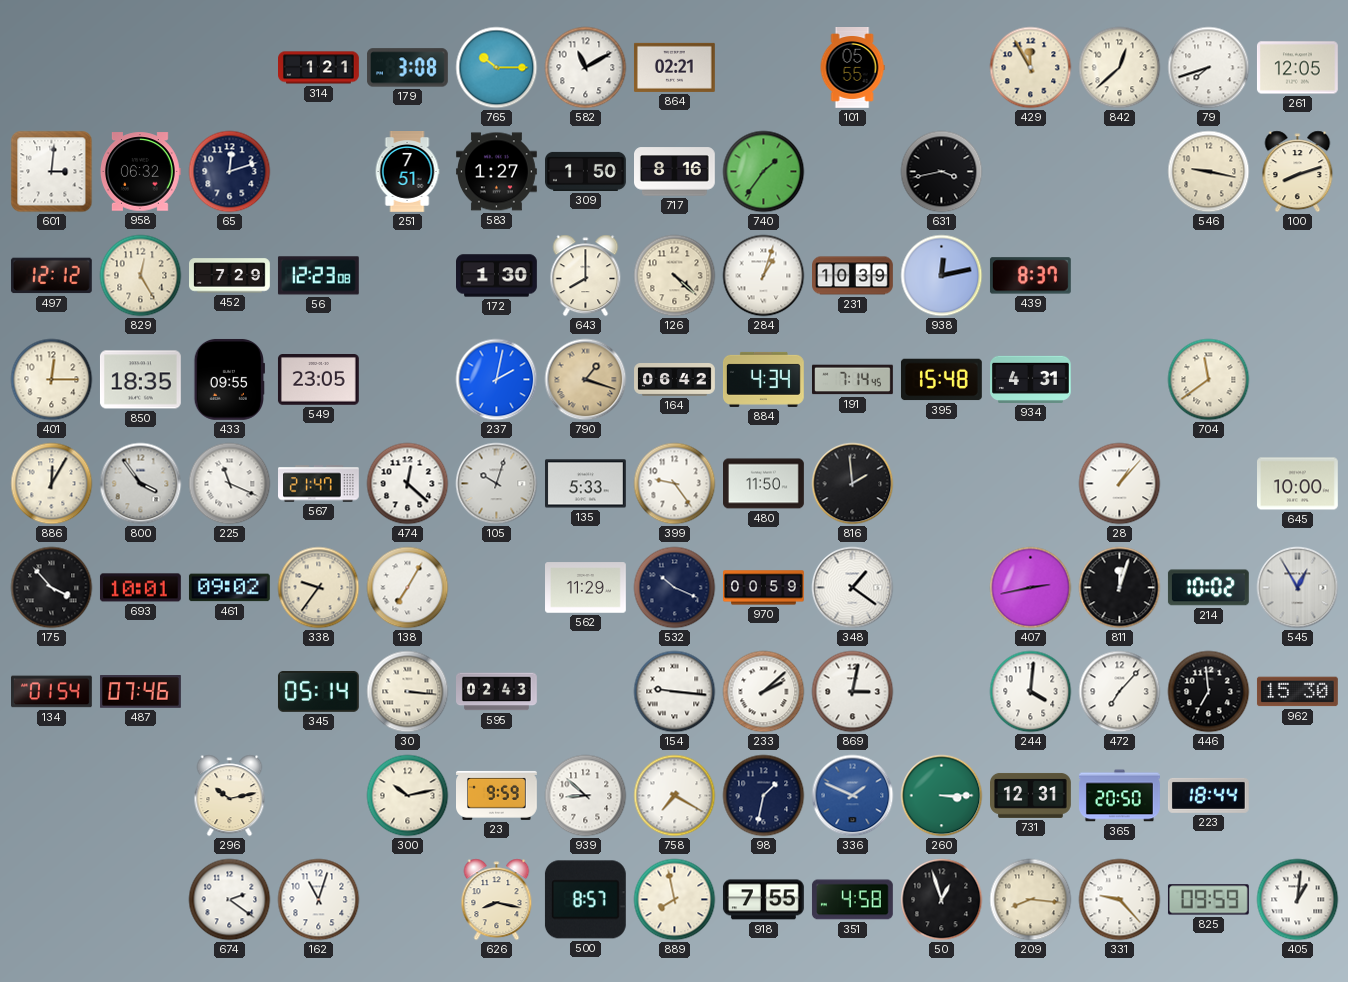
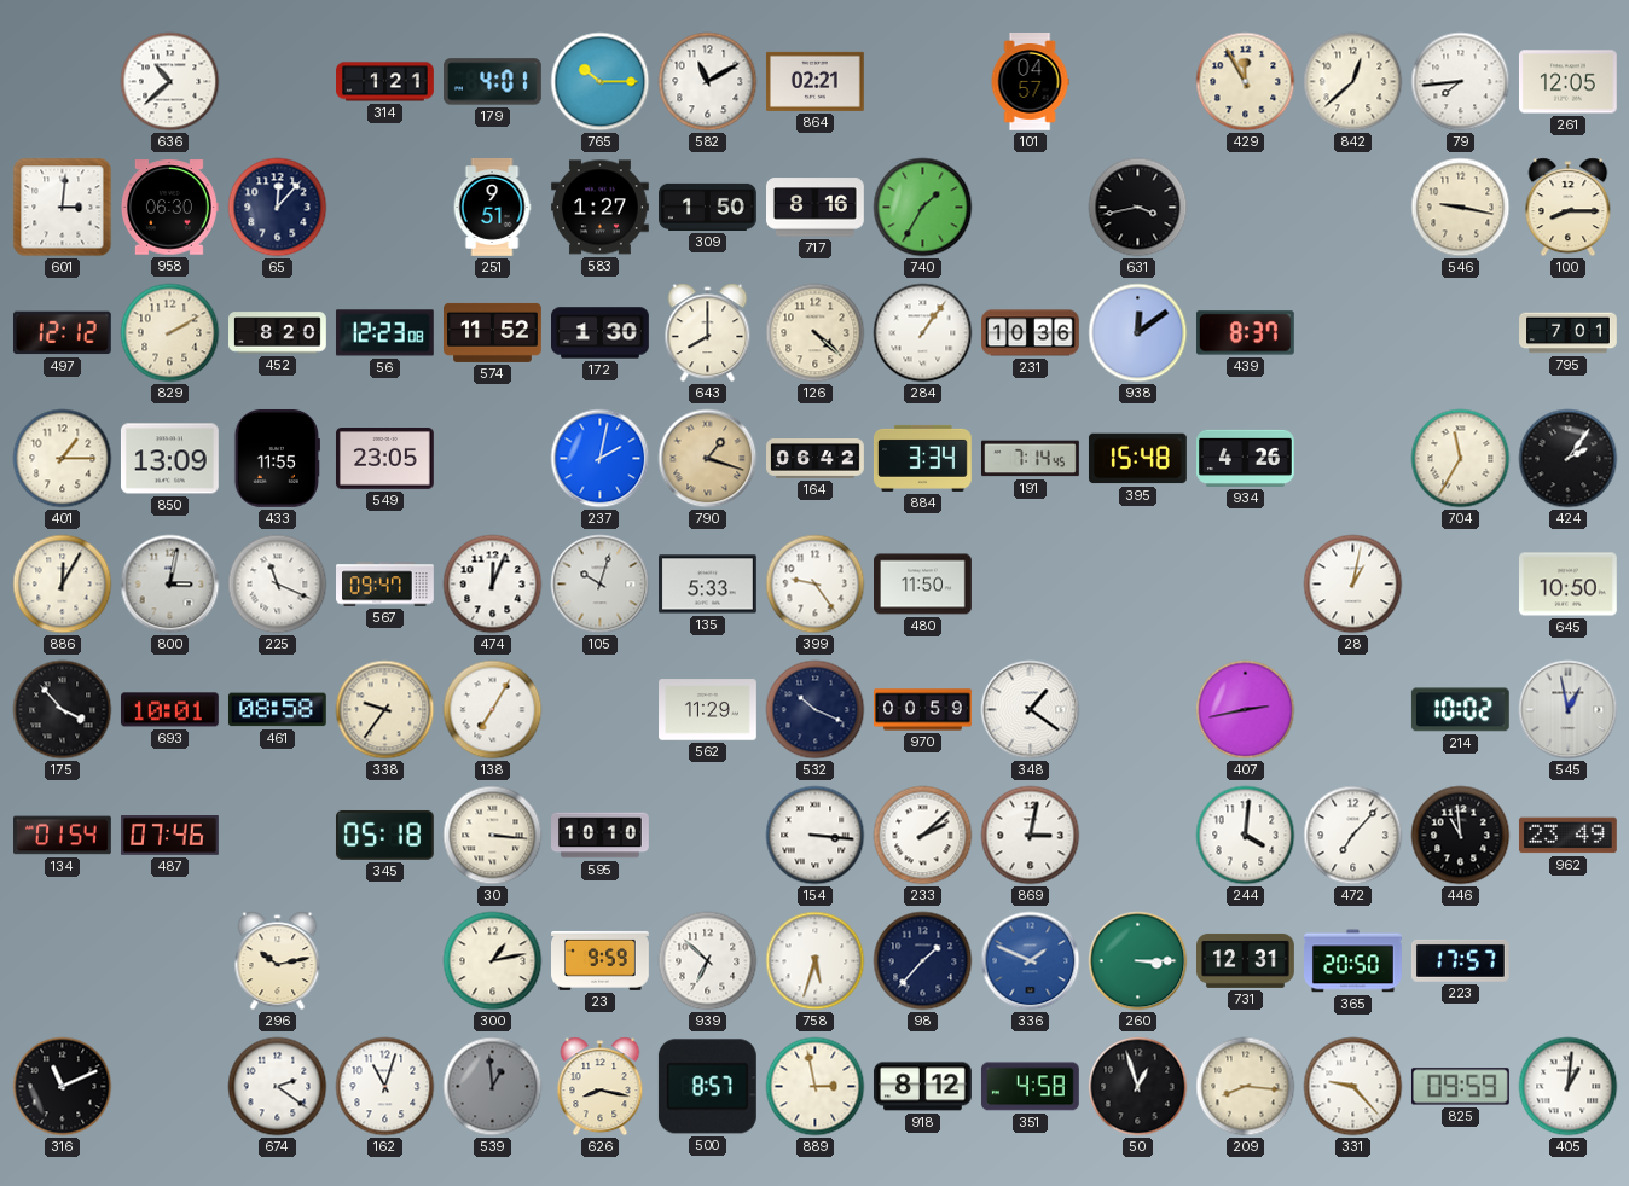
636: none -> 10:38
179: 3:08 -> 4:01
101: 05:55 -> 04:57
79: 7:42 -> 7:44
958: 06:32 -> 06:30
65: 12:12 -> 12:07
251: 7:51 -> 9:51
740: 1:36 -> 1:35
100: 8:12 -> 8:15
829: 12:25 -> 2:10
452: 7:29 -> 8:20
574: none -> 11:52
284: 1:03 -> 1:06
231: 10:39 -> 10:36
938: 12:13 -> 12:09
795: none -> 7:01
401: 12:15 -> 1:15
850: 18:35 -> 13:09
433: 09:55 -> 11:55
884: 4:34 -> 3:34
934: 4:31 -> 4:26
704: 11:39 -> 11:35
424: none -> 2:06
800: 3:54 -> 3:02
567: 21:47 -> 09:47
474: 12:22 -> 12:04
816: 1:59 -> none
28: 1:07 -> 1:02
645: 10:00 -> 10:50
461: 09:02 -> 08:58
811: 12:03 -> none
545: 12:55 -> 12:58
345: 05:14 -> 05:18
595: 02:43 -> 10:10
154: 9:16 -> 3:16
446: 6:59 -> 10:59
962: 15:30 -> 23:49
300: 10:13 -> 1:13
939: 8:52 -> 6:52
758: 7:20 -> 5:33
98: 1:32 -> 1:37
223: 18:44 -> 17:57
316: none -> 11:11
539: none -> 12:59
889: 7:58 -> 2:58
918: 7:55 -> 8:12
